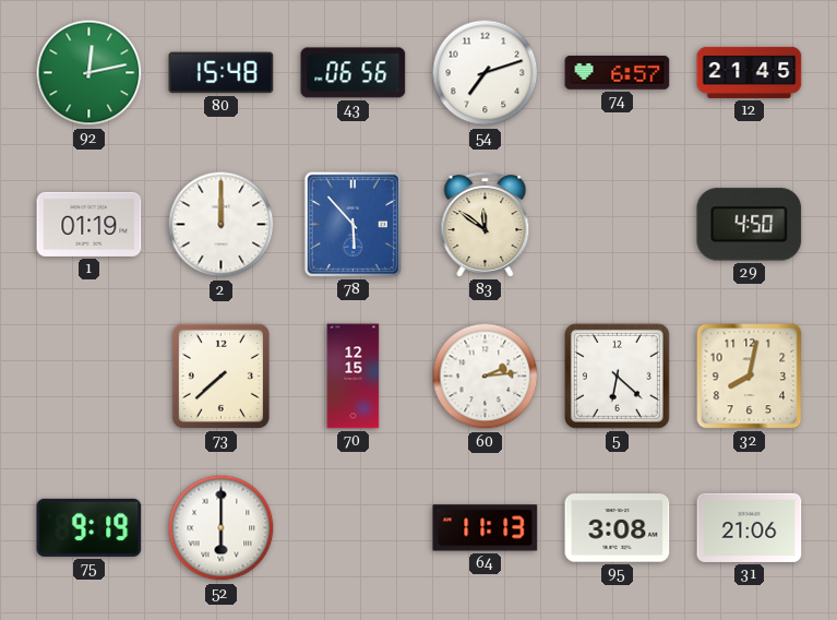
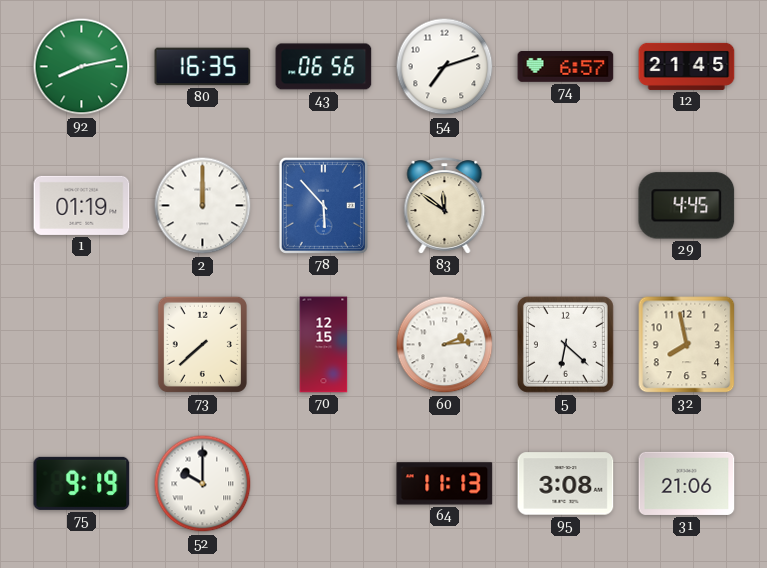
92: 12:13 -> 8:13
80: 15:48 -> 16:35
29: 4:50 -> 4:45
32: 8:02 -> 7:58
52: 6:00 -> 10:00
